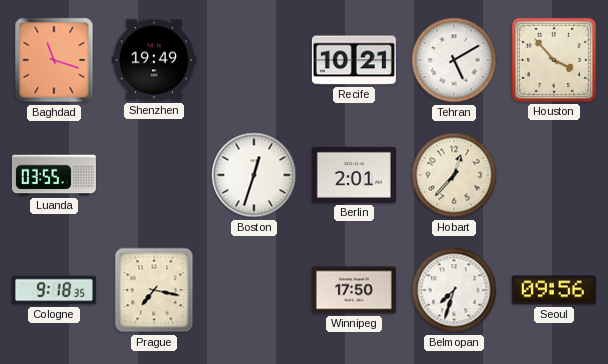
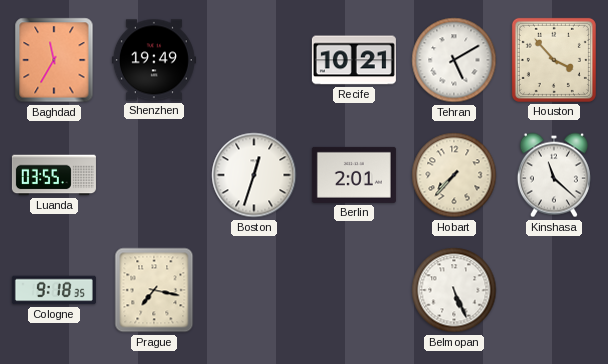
Baghdad: 11:18 -> 11:35
Hobart: 12:37 -> 7:37
Kinshasa: none -> 11:22
Winnipeg: 17:50 -> none
Belmopan: 7:33 -> 5:26
Seoul: 09:56 -> none
